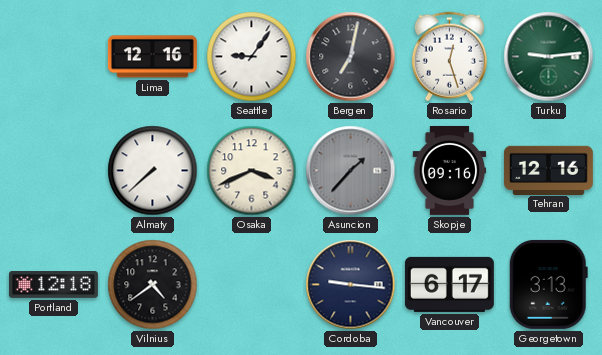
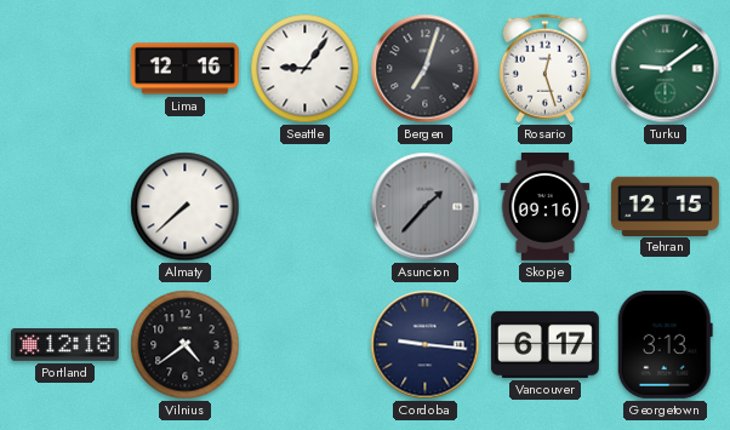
Bergen: 7:02 -> 7:03
Turku: 9:14 -> 9:09
Osaka: 3:41 -> none
Tehran: 12:16 -> 12:15
